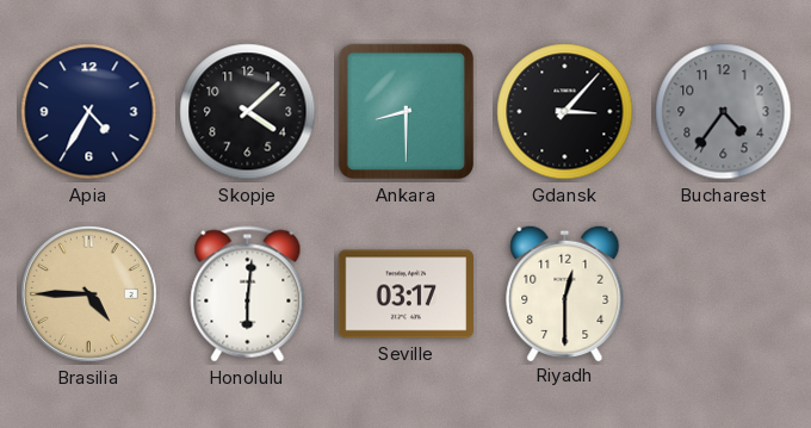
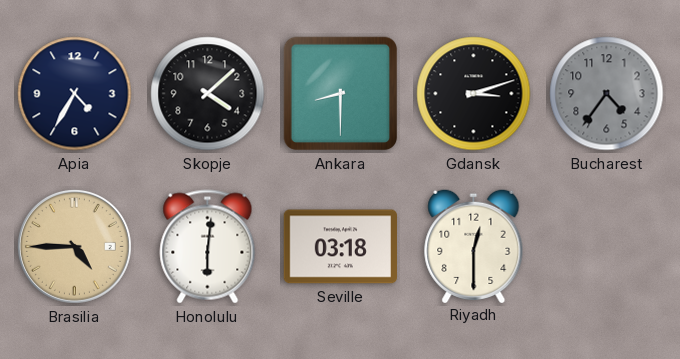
Gdansk: 3:07 -> 3:12
Seville: 03:17 -> 03:18
